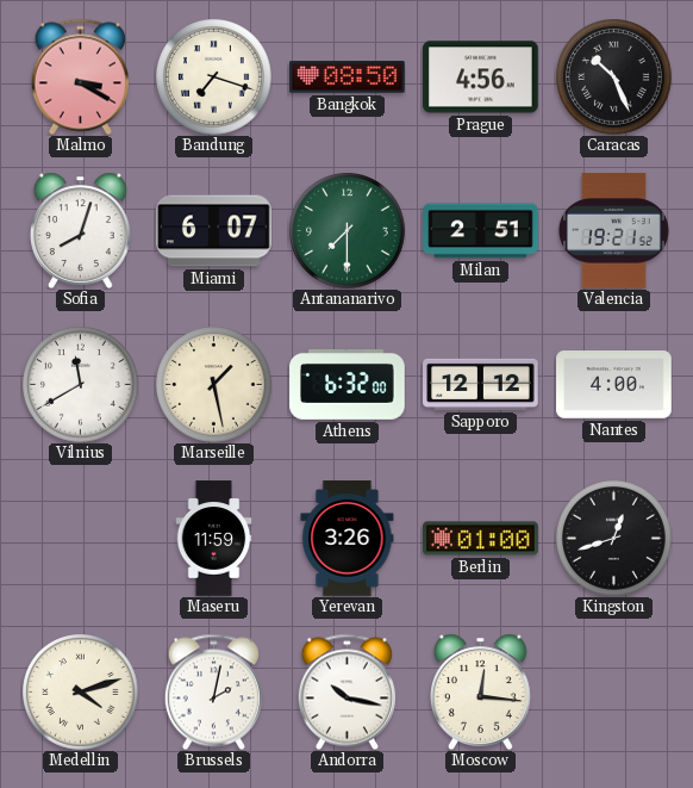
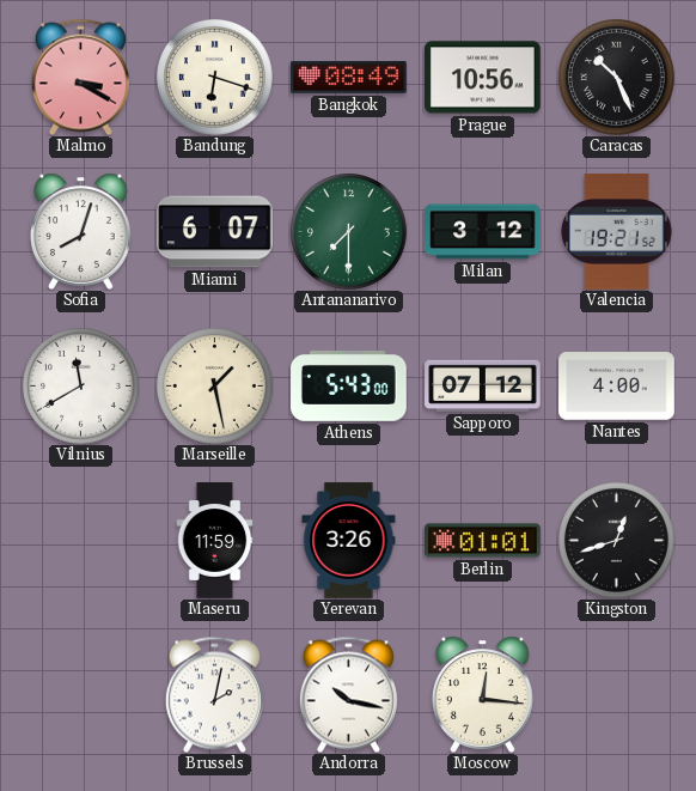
Bandung: 7:18 -> 6:18
Bangkok: 08:50 -> 08:49
Prague: 4:56 -> 10:56
Milan: 2:51 -> 3:12
Athens: 6:32 -> 5:43
Sapporo: 12:12 -> 07:12
Berlin: 01:00 -> 01:01
Medellin: 4:12 -> none
